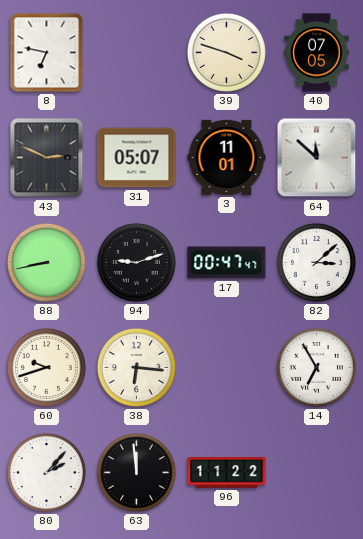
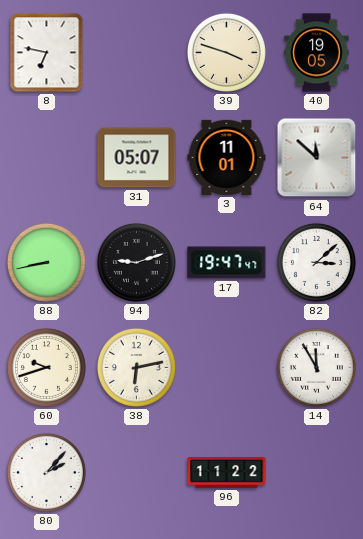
40: 07:05 -> 19:05
43: 2:49 -> none
17: 00:47 -> 19:47
38: 6:16 -> 6:13
14: 6:55 -> 11:55
63: 11:59 -> none
